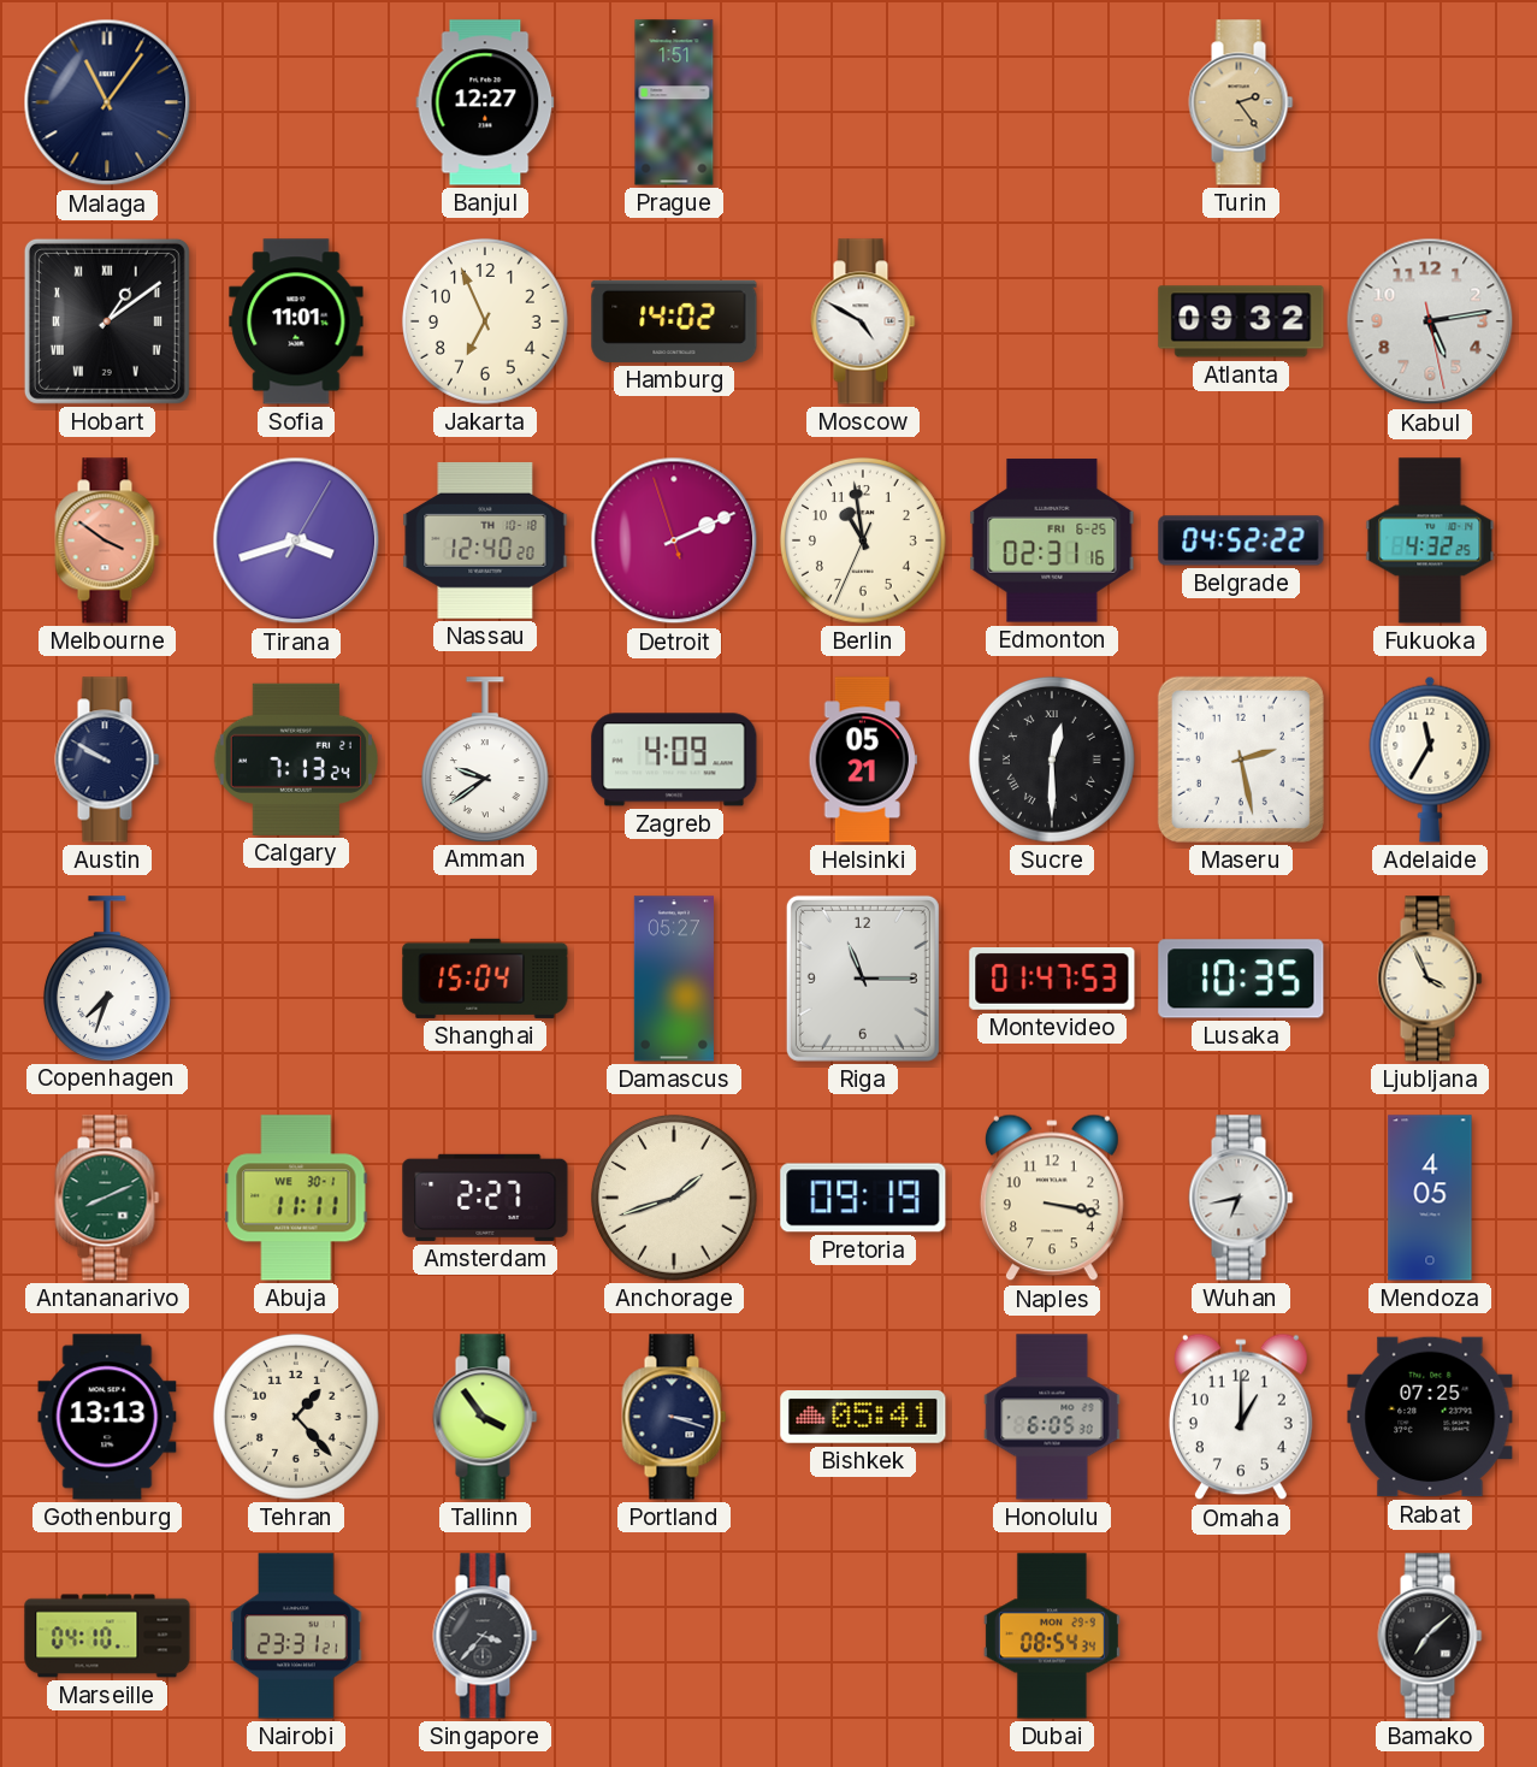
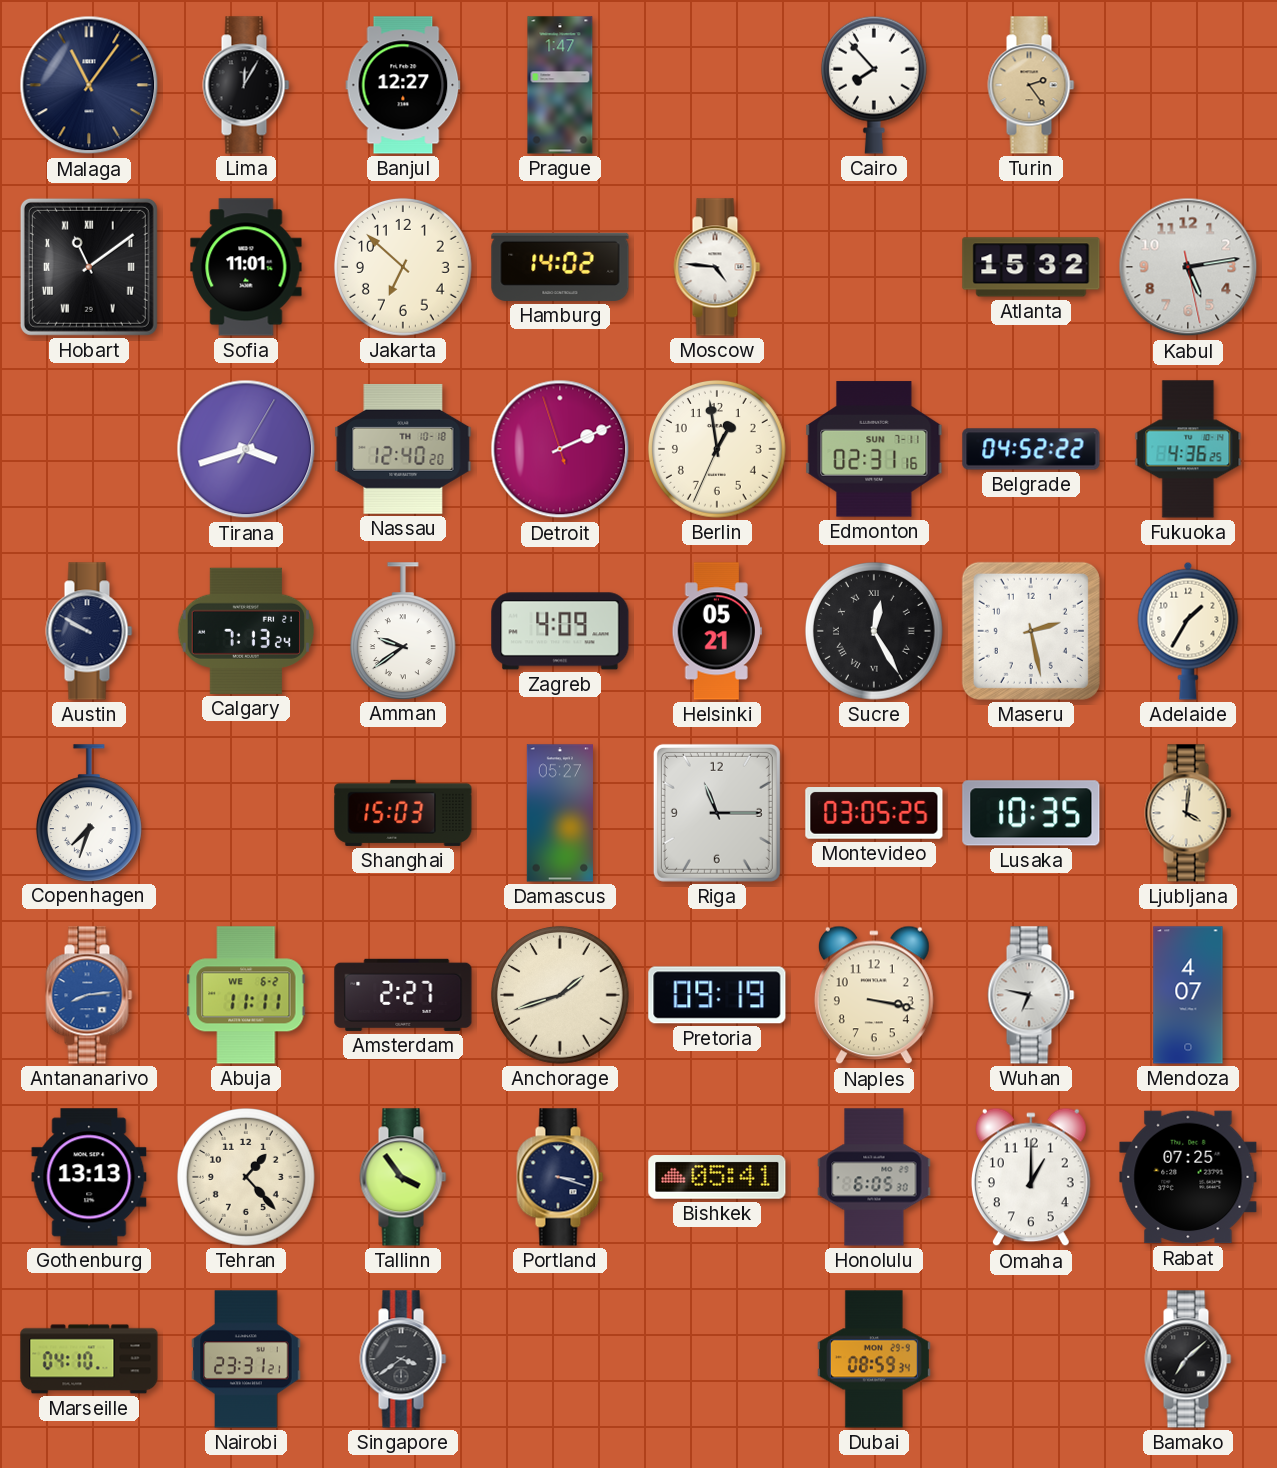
Lima: none -> 12:05
Prague: 1:51 -> 1:47
Cairo: none -> 7:53
Hobart: 1:09 -> 11:09
Jakarta: 6:56 -> 6:52
Moscow: 4:50 -> 4:46
Atlanta: 09:32 -> 15:32
Melbourne: 3:51 -> none
Berlin: 10:58 -> 12:58
Edmonton date: FRI 6-25 -> SUN 7-11
Fukuoka: 4:32 -> 4:36
Sucre: 12:30 -> 12:25
Adelaide: 11:35 -> 1:35
Shanghai: 15:04 -> 15:03
Montevideo: 01:47 -> 03:05
Ljubljana: 3:56 -> 4:01
Antananarivo: 8:11 -> 8:14
Antananarivo dial: green -> blue
Abuja date: WE 30-1 -> WE 6-2
Wuhan: 6:43 -> 6:47
Mendoza: 4:05 -> 4:07
Singapore: 3:37 -> 3:39
Dubai: 08:54 -> 08:59
